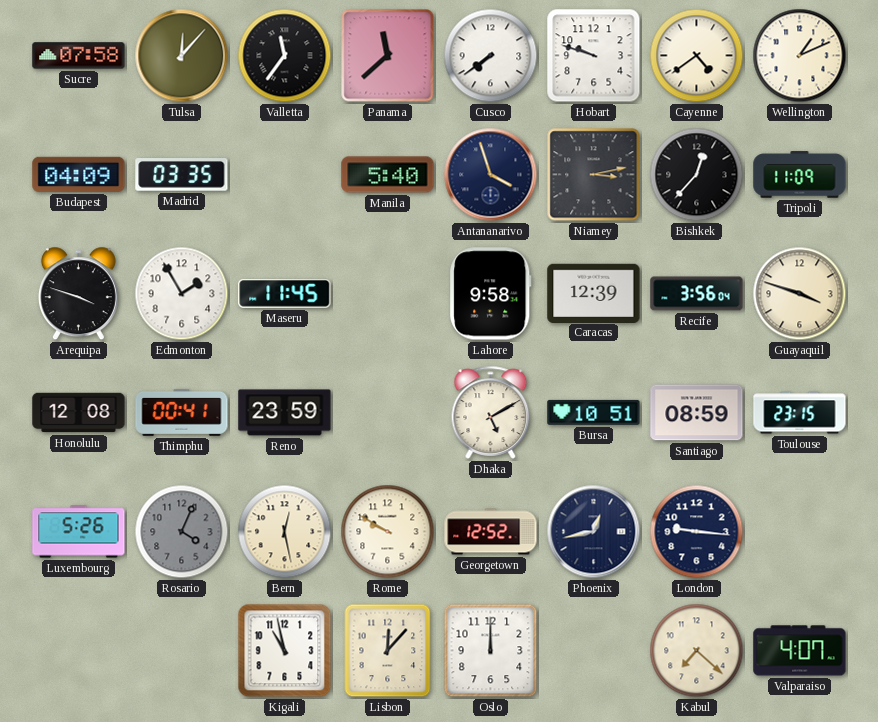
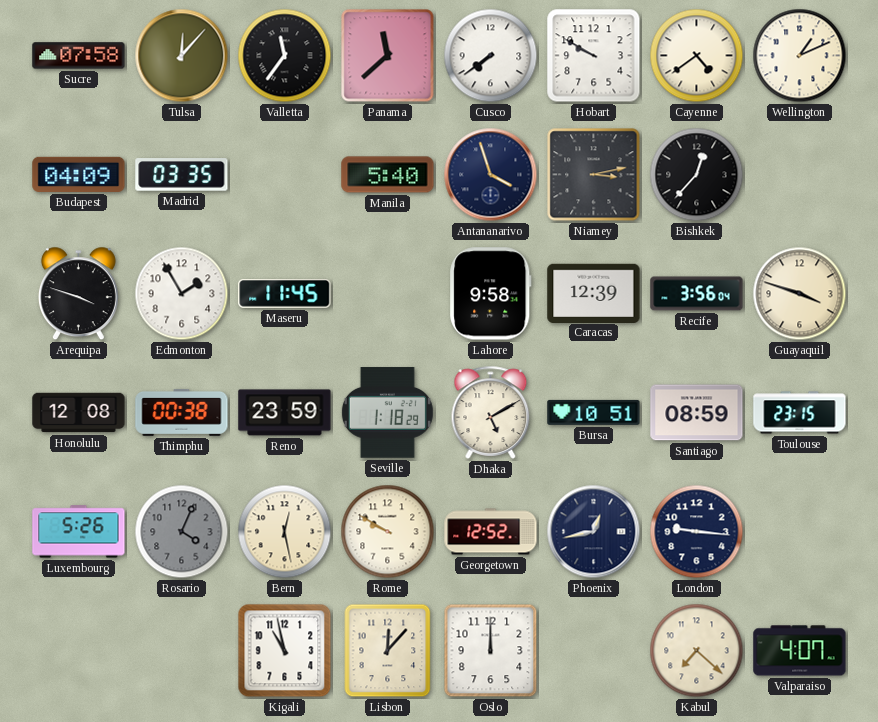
Hobart: 9:48 -> 9:50
Tripoli: 11:09 -> none
Thimphu: 00:41 -> 00:38
Seville: none -> 1:18
